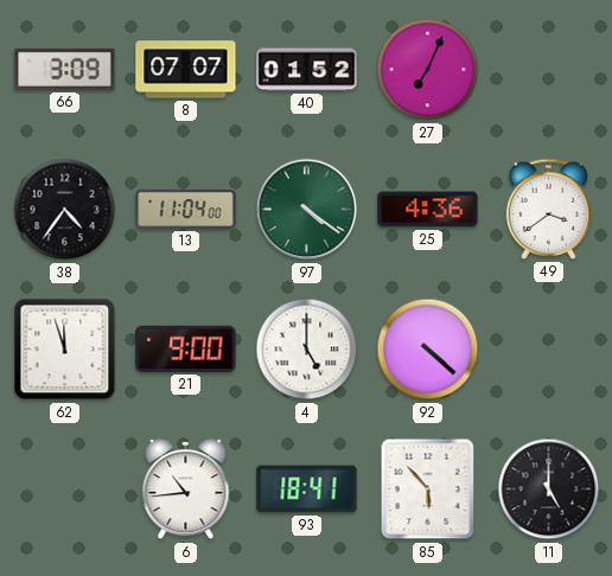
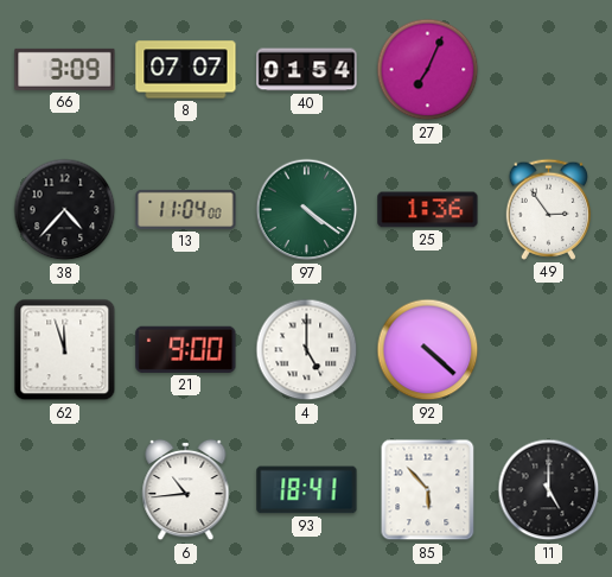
40: 01:52 -> 01:54
38: 4:36 -> 4:37
25: 4:36 -> 1:36
49: 3:39 -> 2:54
